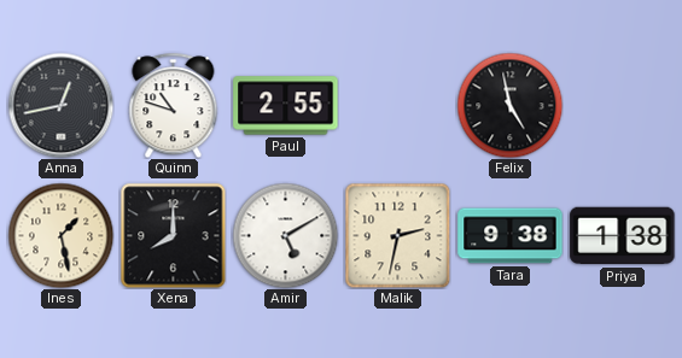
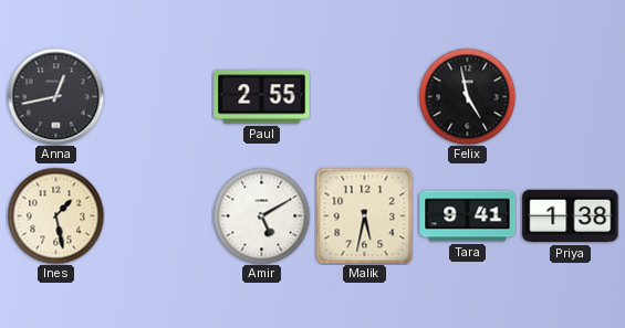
Quinn: 10:48 -> none
Xena: 8:00 -> none
Malik: 2:32 -> 5:32
Tara: 9:38 -> 9:41
